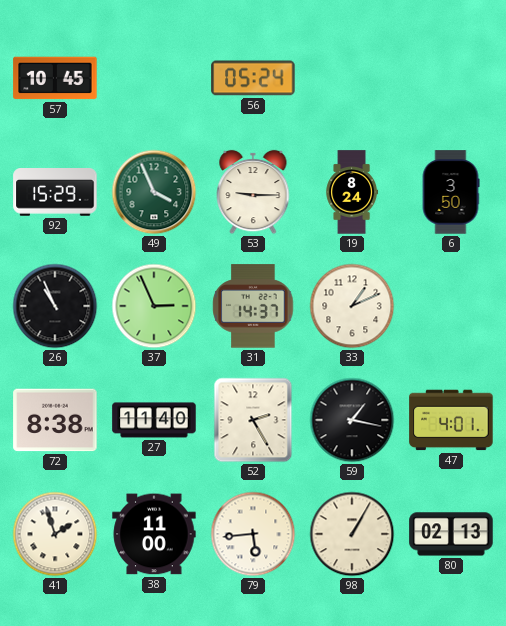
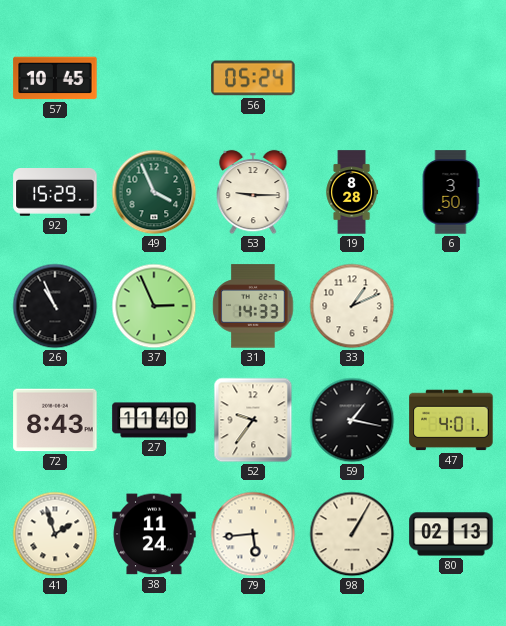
19: 8:24 -> 8:28
31: 14:37 -> 14:33
72: 8:38 -> 8:43
52: 2:25 -> 9:36
38: 11:00 -> 11:24
